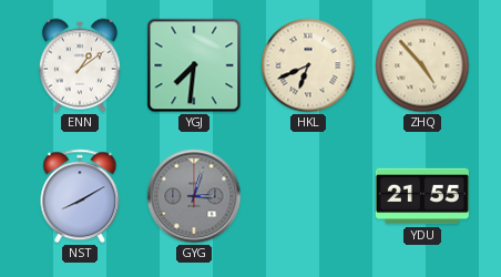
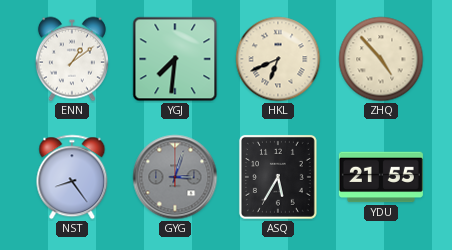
NST: 8:10 -> 8:24
ASQ: none -> 5:35
